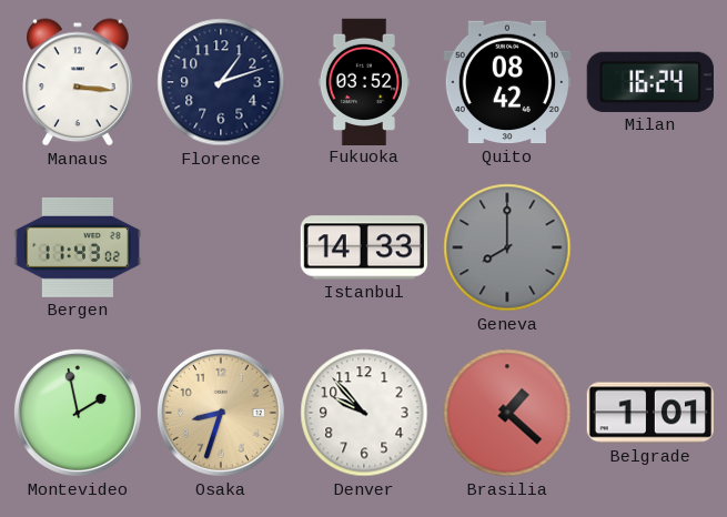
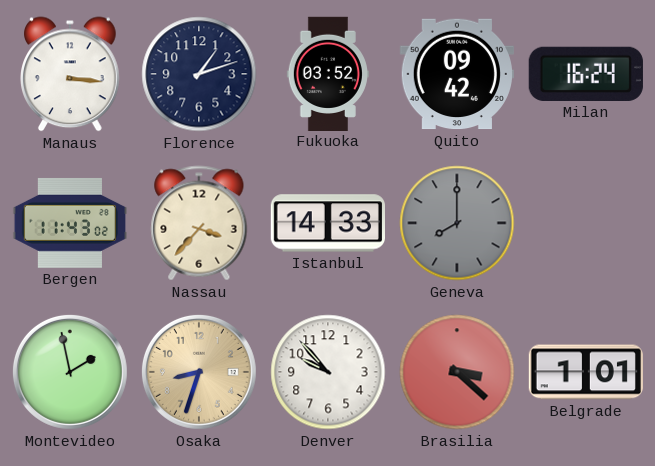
Quito: 08:42 -> 09:42
Nassau: none -> 3:37
Brasilia: 1:22 -> 3:22
